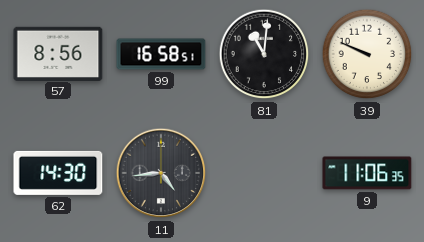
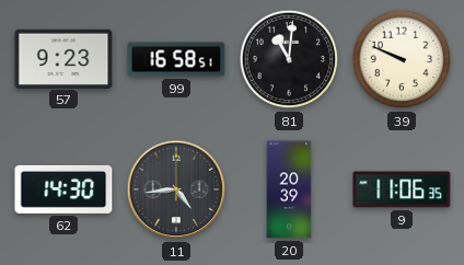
57: 8:56 -> 9:23
20: none -> 20:39
